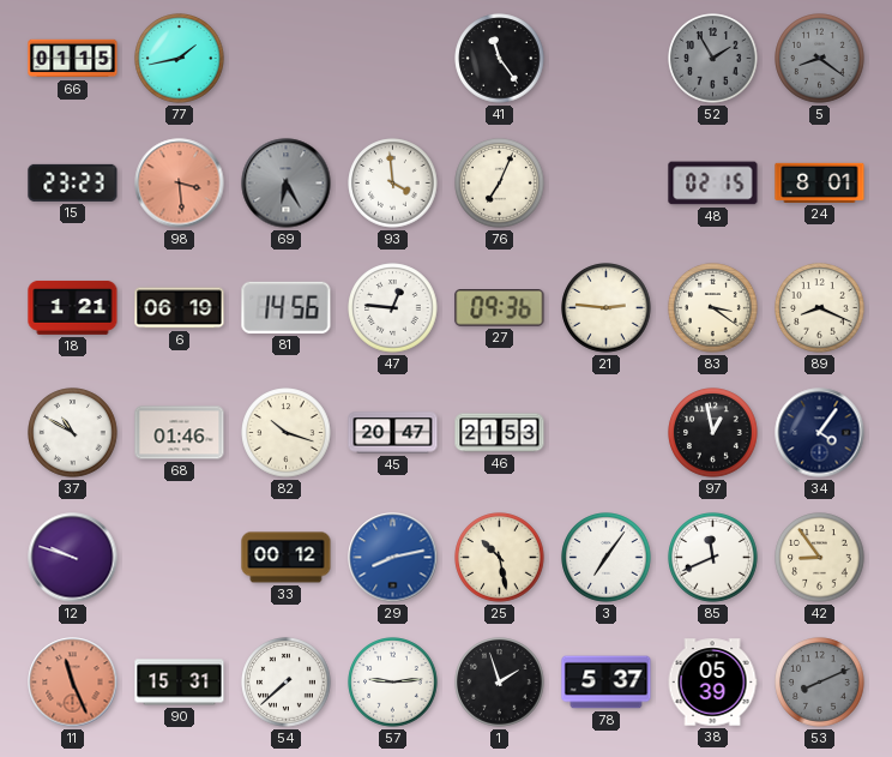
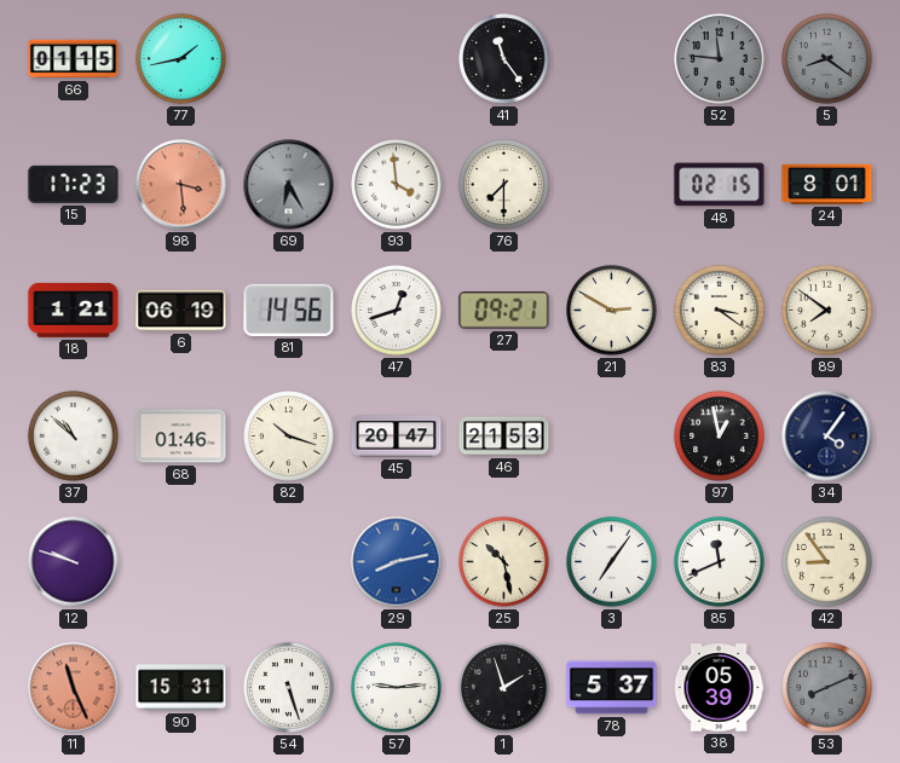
52: 1:55 -> 11:46
15: 23:23 -> 17:23
76: 7:04 -> 7:30
47: 12:46 -> 12:42
27: 09:36 -> 09:21
21: 2:46 -> 2:50
89: 8:19 -> 7:51
37: 10:50 -> 10:52
33: 00:12 -> none
54: 7:38 -> 5:27
